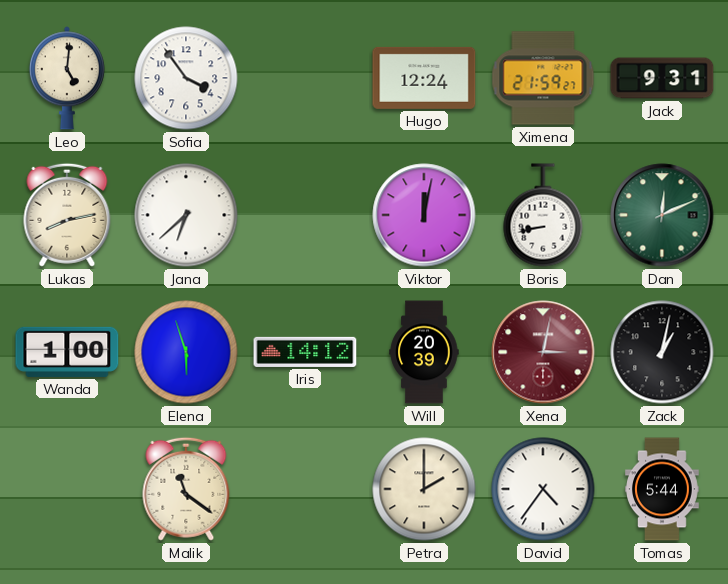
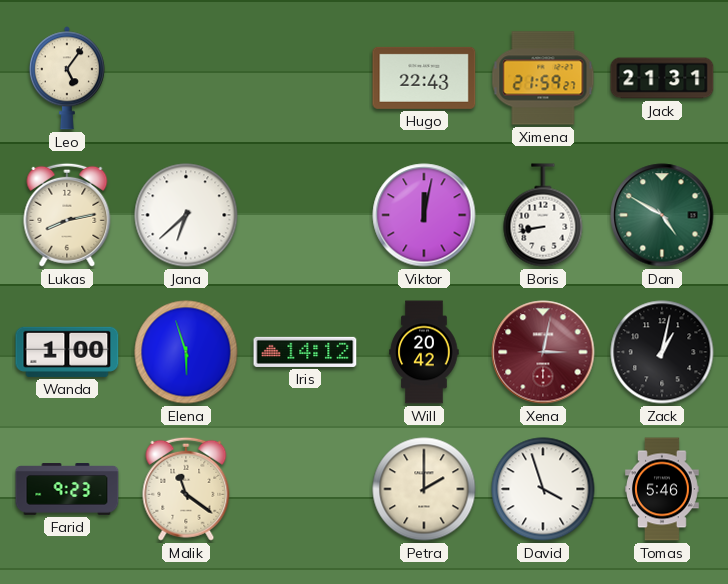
Leo: 5:01 -> 5:06
Sofia: 3:54 -> none
Hugo: 12:24 -> 22:43
Jack: 9:31 -> 21:31
Dan: 12:11 -> 4:50
Will: 20:39 -> 20:42
Farid: none -> 9:23
David: 4:36 -> 3:57
Tomas: 5:44 -> 5:46
